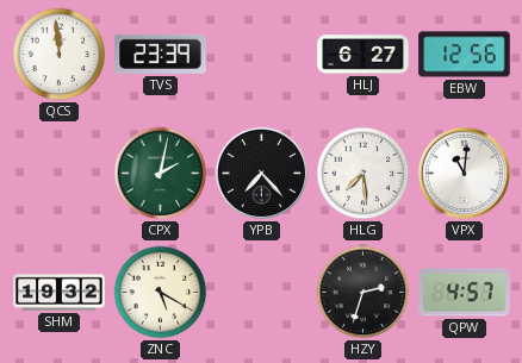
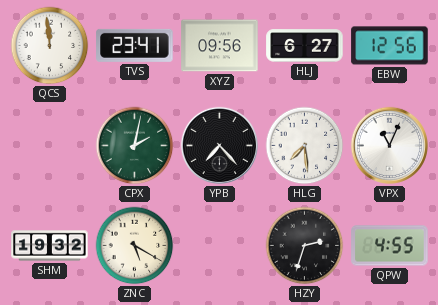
TVS: 23:39 -> 23:41
XYZ: none -> 09:56
VPX: 11:01 -> 11:04
QPW: 4:57 -> 4:55
